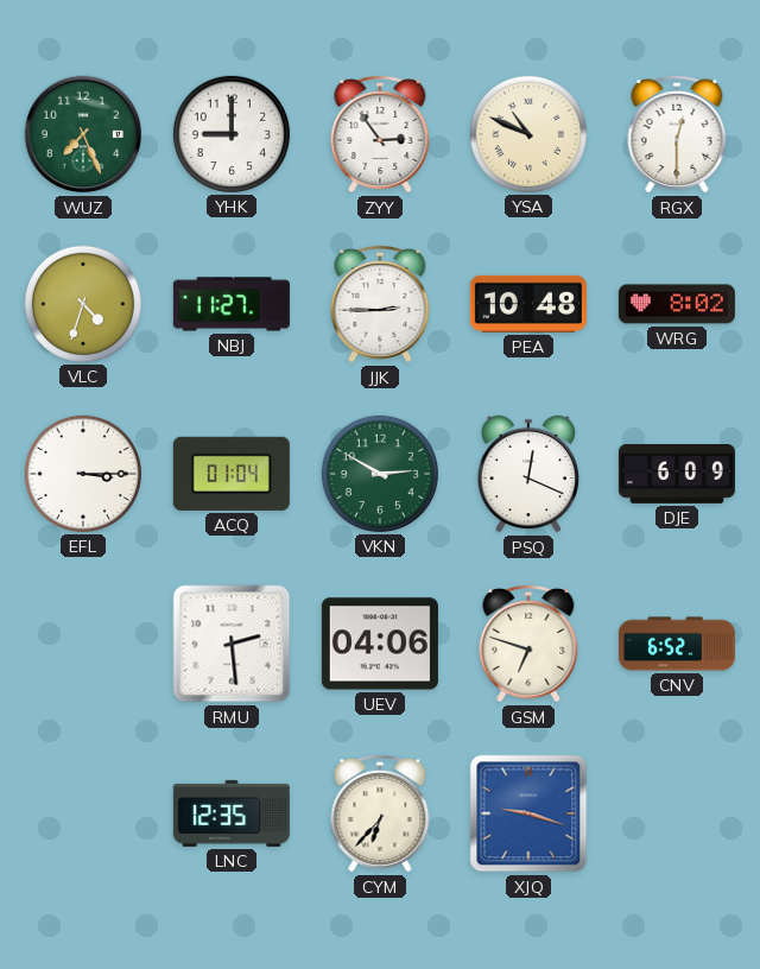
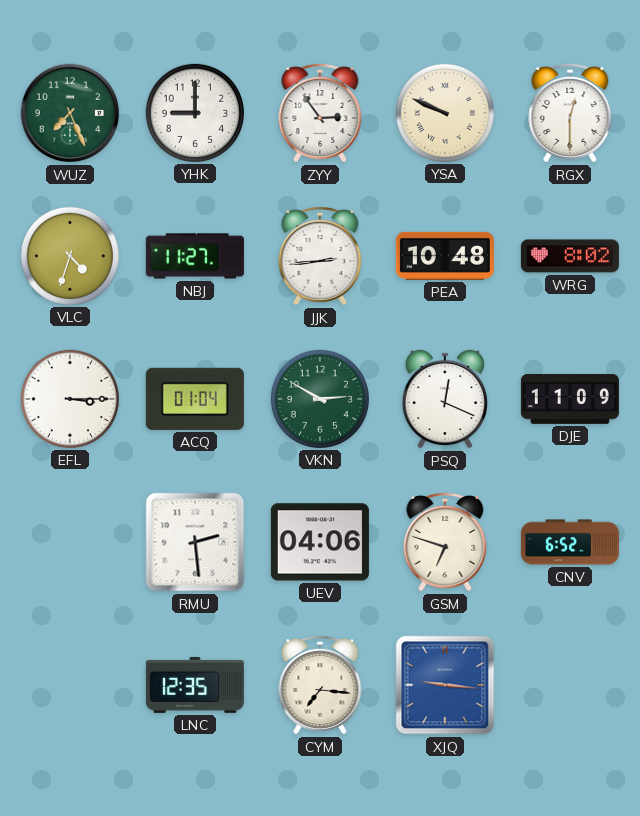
YSA: 10:49 -> 9:49
JJK: 2:45 -> 2:44
DJE: 6:09 -> 11:09
CYM: 6:37 -> 7:16
XJQ: 9:18 -> 9:16
